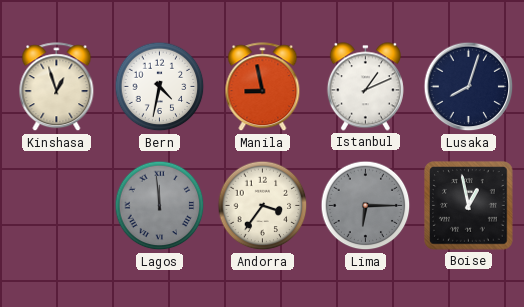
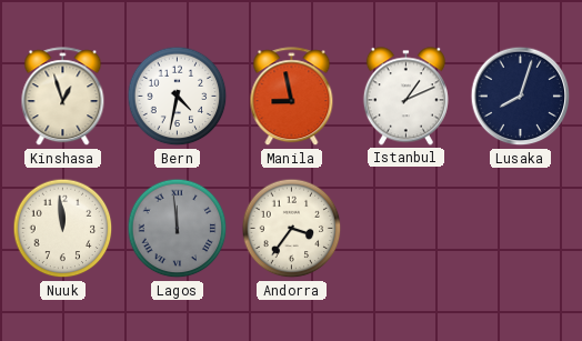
Nuuk: none -> 11:59
Lima: 6:15 -> none
Boise: 12:58 -> none
